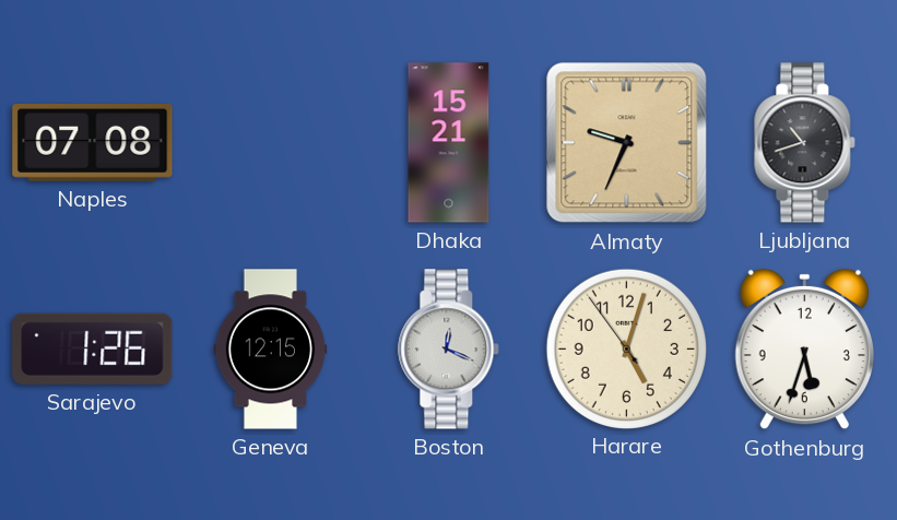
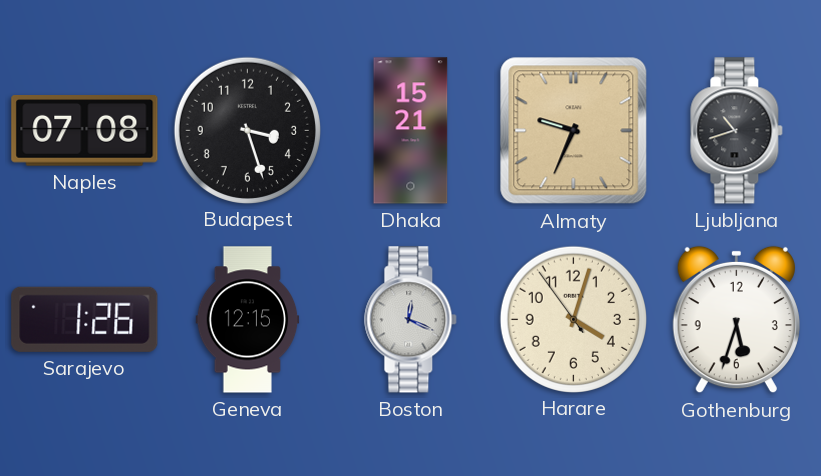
Budapest: none -> 3:27
Harare: 5:02 -> 4:02
